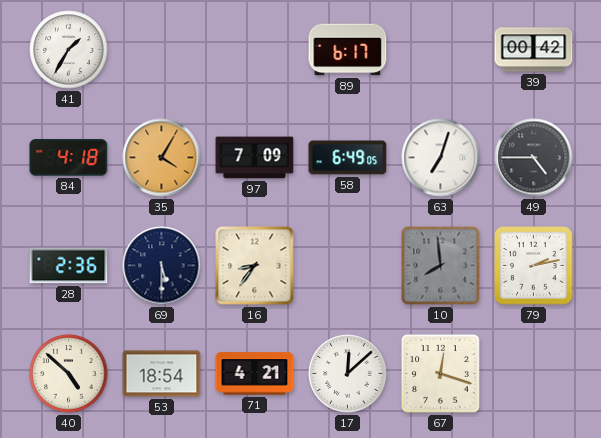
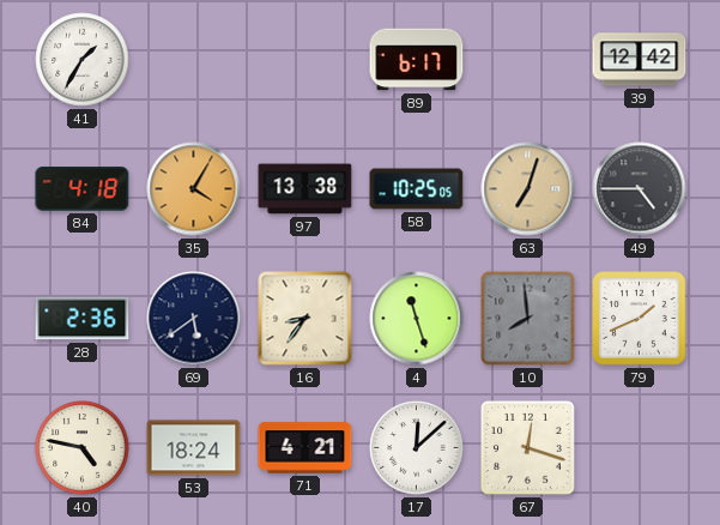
39: 00:42 -> 12:42
97: 7:09 -> 13:38
58: 6:49 -> 10:25
63 dial: white -> champagne
69: 5:30 -> 5:39
4: none -> 11:27
79: 2:13 -> 1:41
40: 4:52 -> 4:47
53: 18:54 -> 18:24
